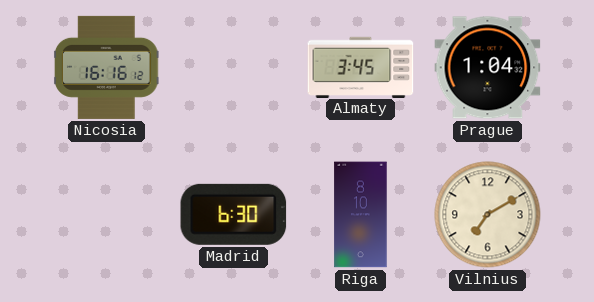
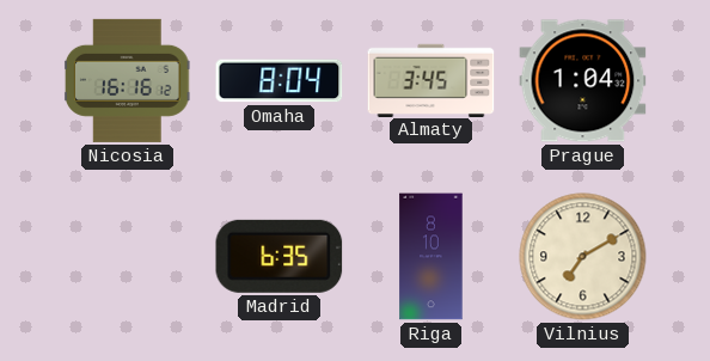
Omaha: none -> 8:04
Madrid: 6:30 -> 6:35
